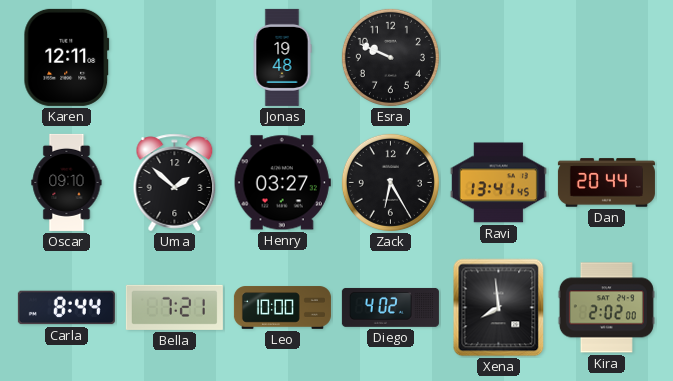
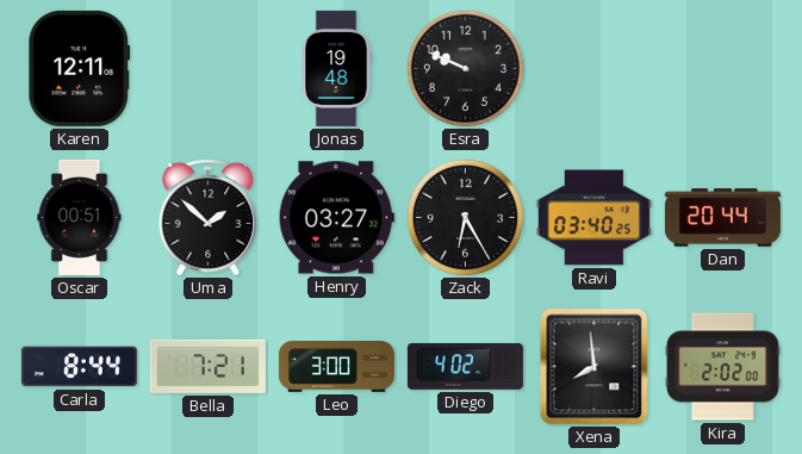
Oscar: 09:10 -> 00:51
Ravi: 13:41 -> 03:40
Leo: 10:00 -> 3:00
